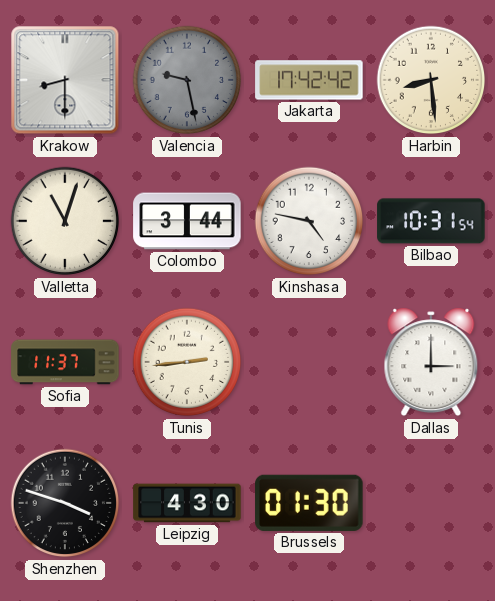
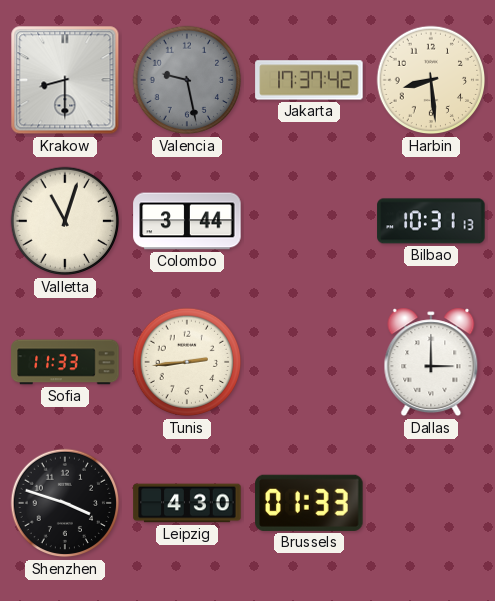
Jakarta: 17:42 -> 17:37
Kinshasa: 4:47 -> none
Bilbao: 10:31:54 -> 10:31:13
Sofia: 11:37 -> 11:33
Brussels: 01:30 -> 01:33
